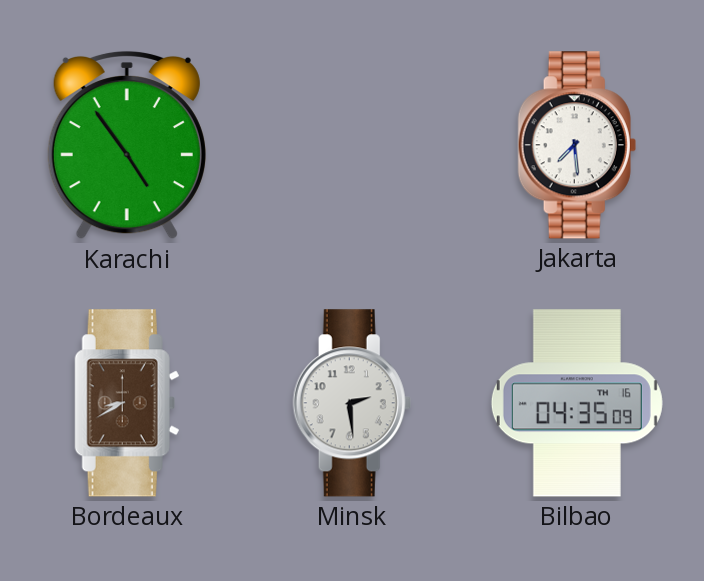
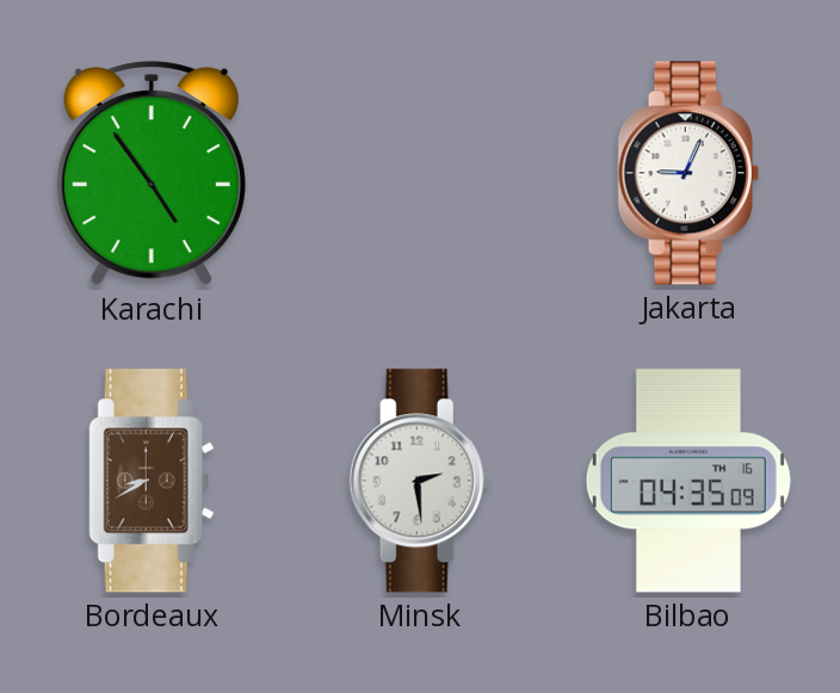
Jakarta: 7:29 -> 9:04
